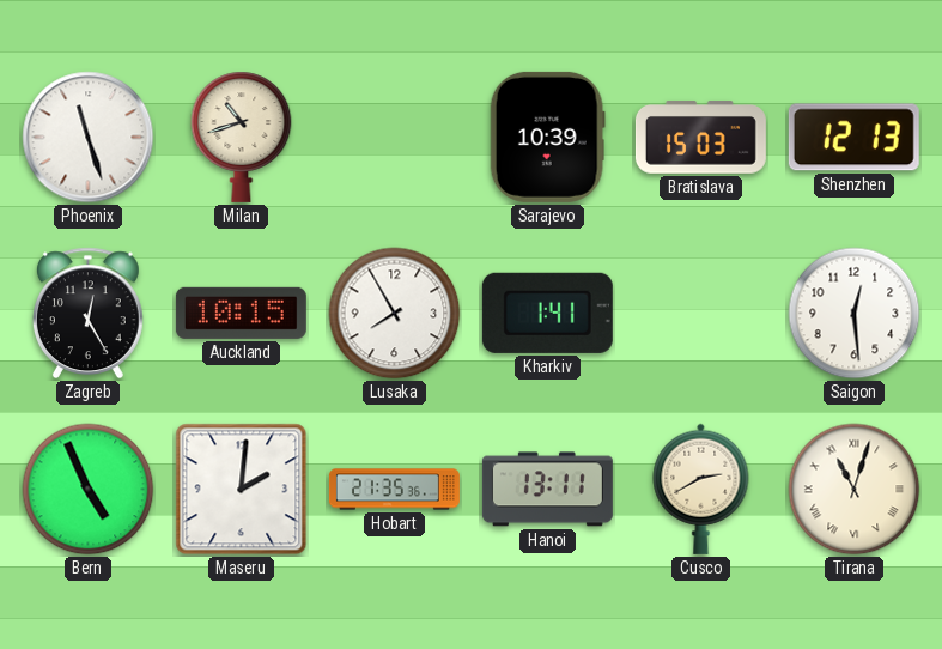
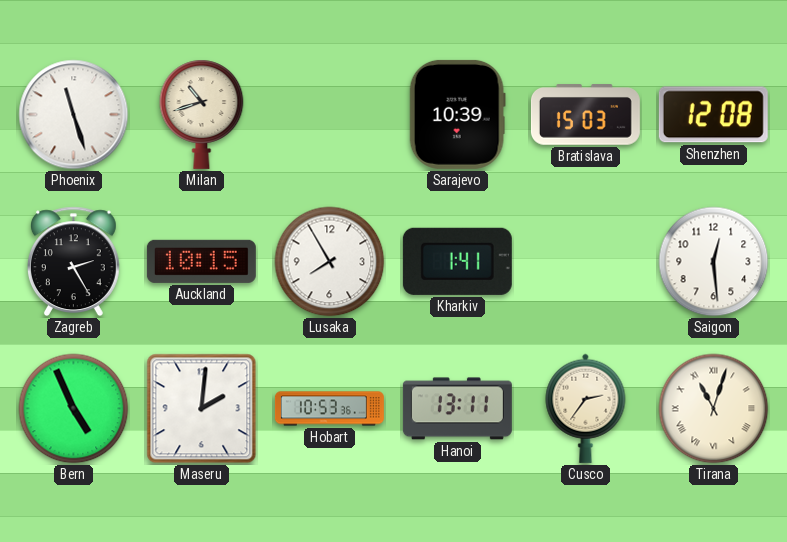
Shenzhen: 12:13 -> 12:08
Zagreb: 12:25 -> 2:25
Hobart: 21:35 -> 10:53
Cusco: 2:40 -> 2:36
